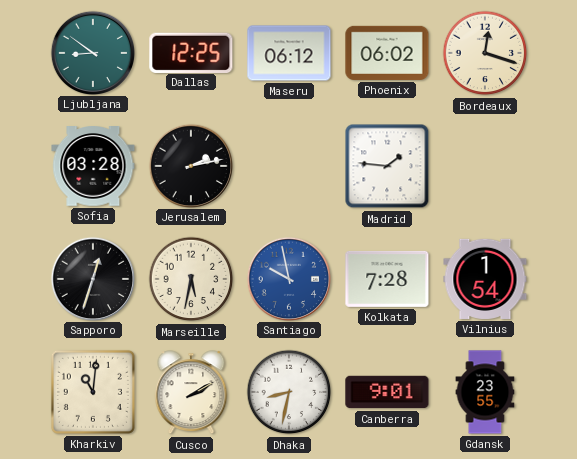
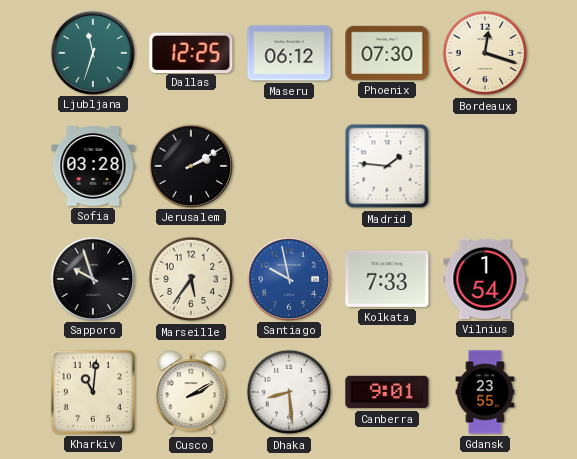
Ljubljana: 8:51 -> 11:33
Phoenix: 06:02 -> 07:30
Jerusalem: 2:13 -> 2:10
Sapporo: 12:33 -> 9:57
Marseille: 5:32 -> 5:36
Kolkata: 7:28 -> 7:33
Dhaka: 8:32 -> 8:29
